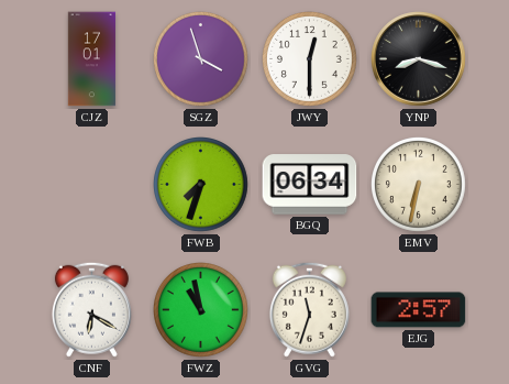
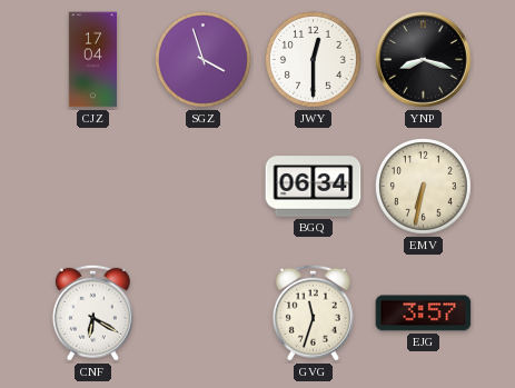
CJZ: 17:01 -> 17:04
FWB: 7:33 -> none
FWZ: 10:58 -> none
EJG: 2:57 -> 3:57
